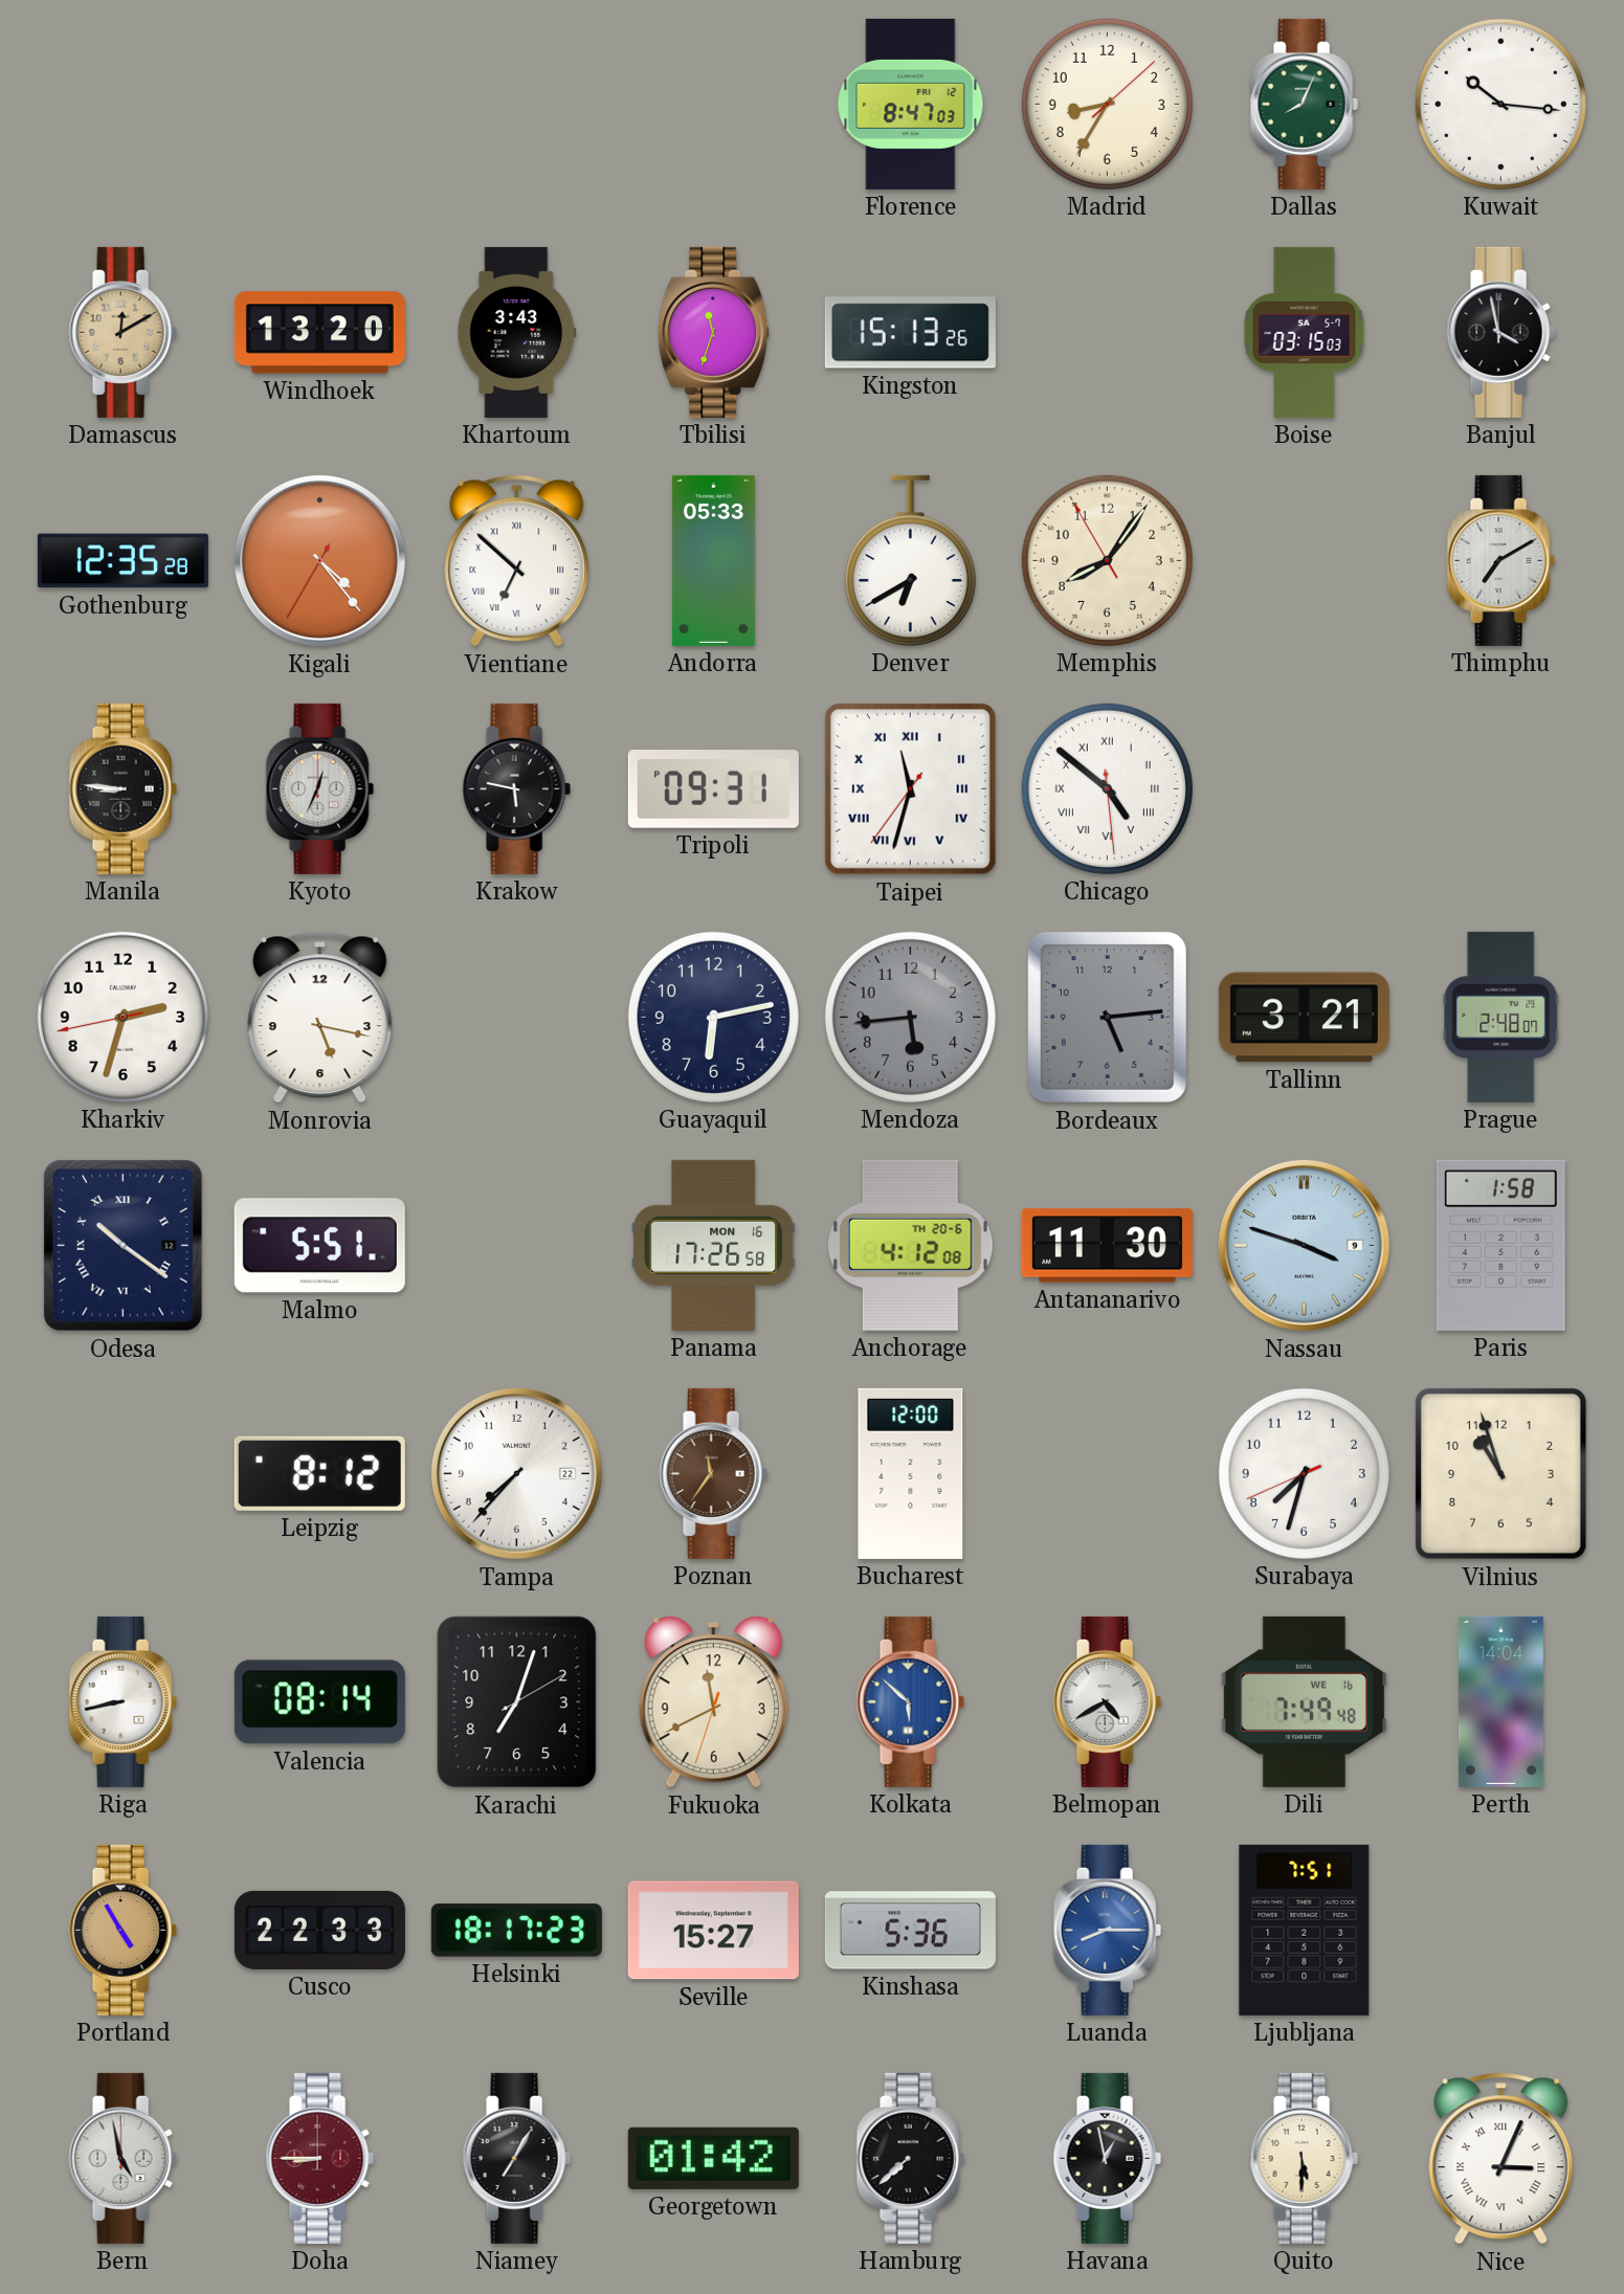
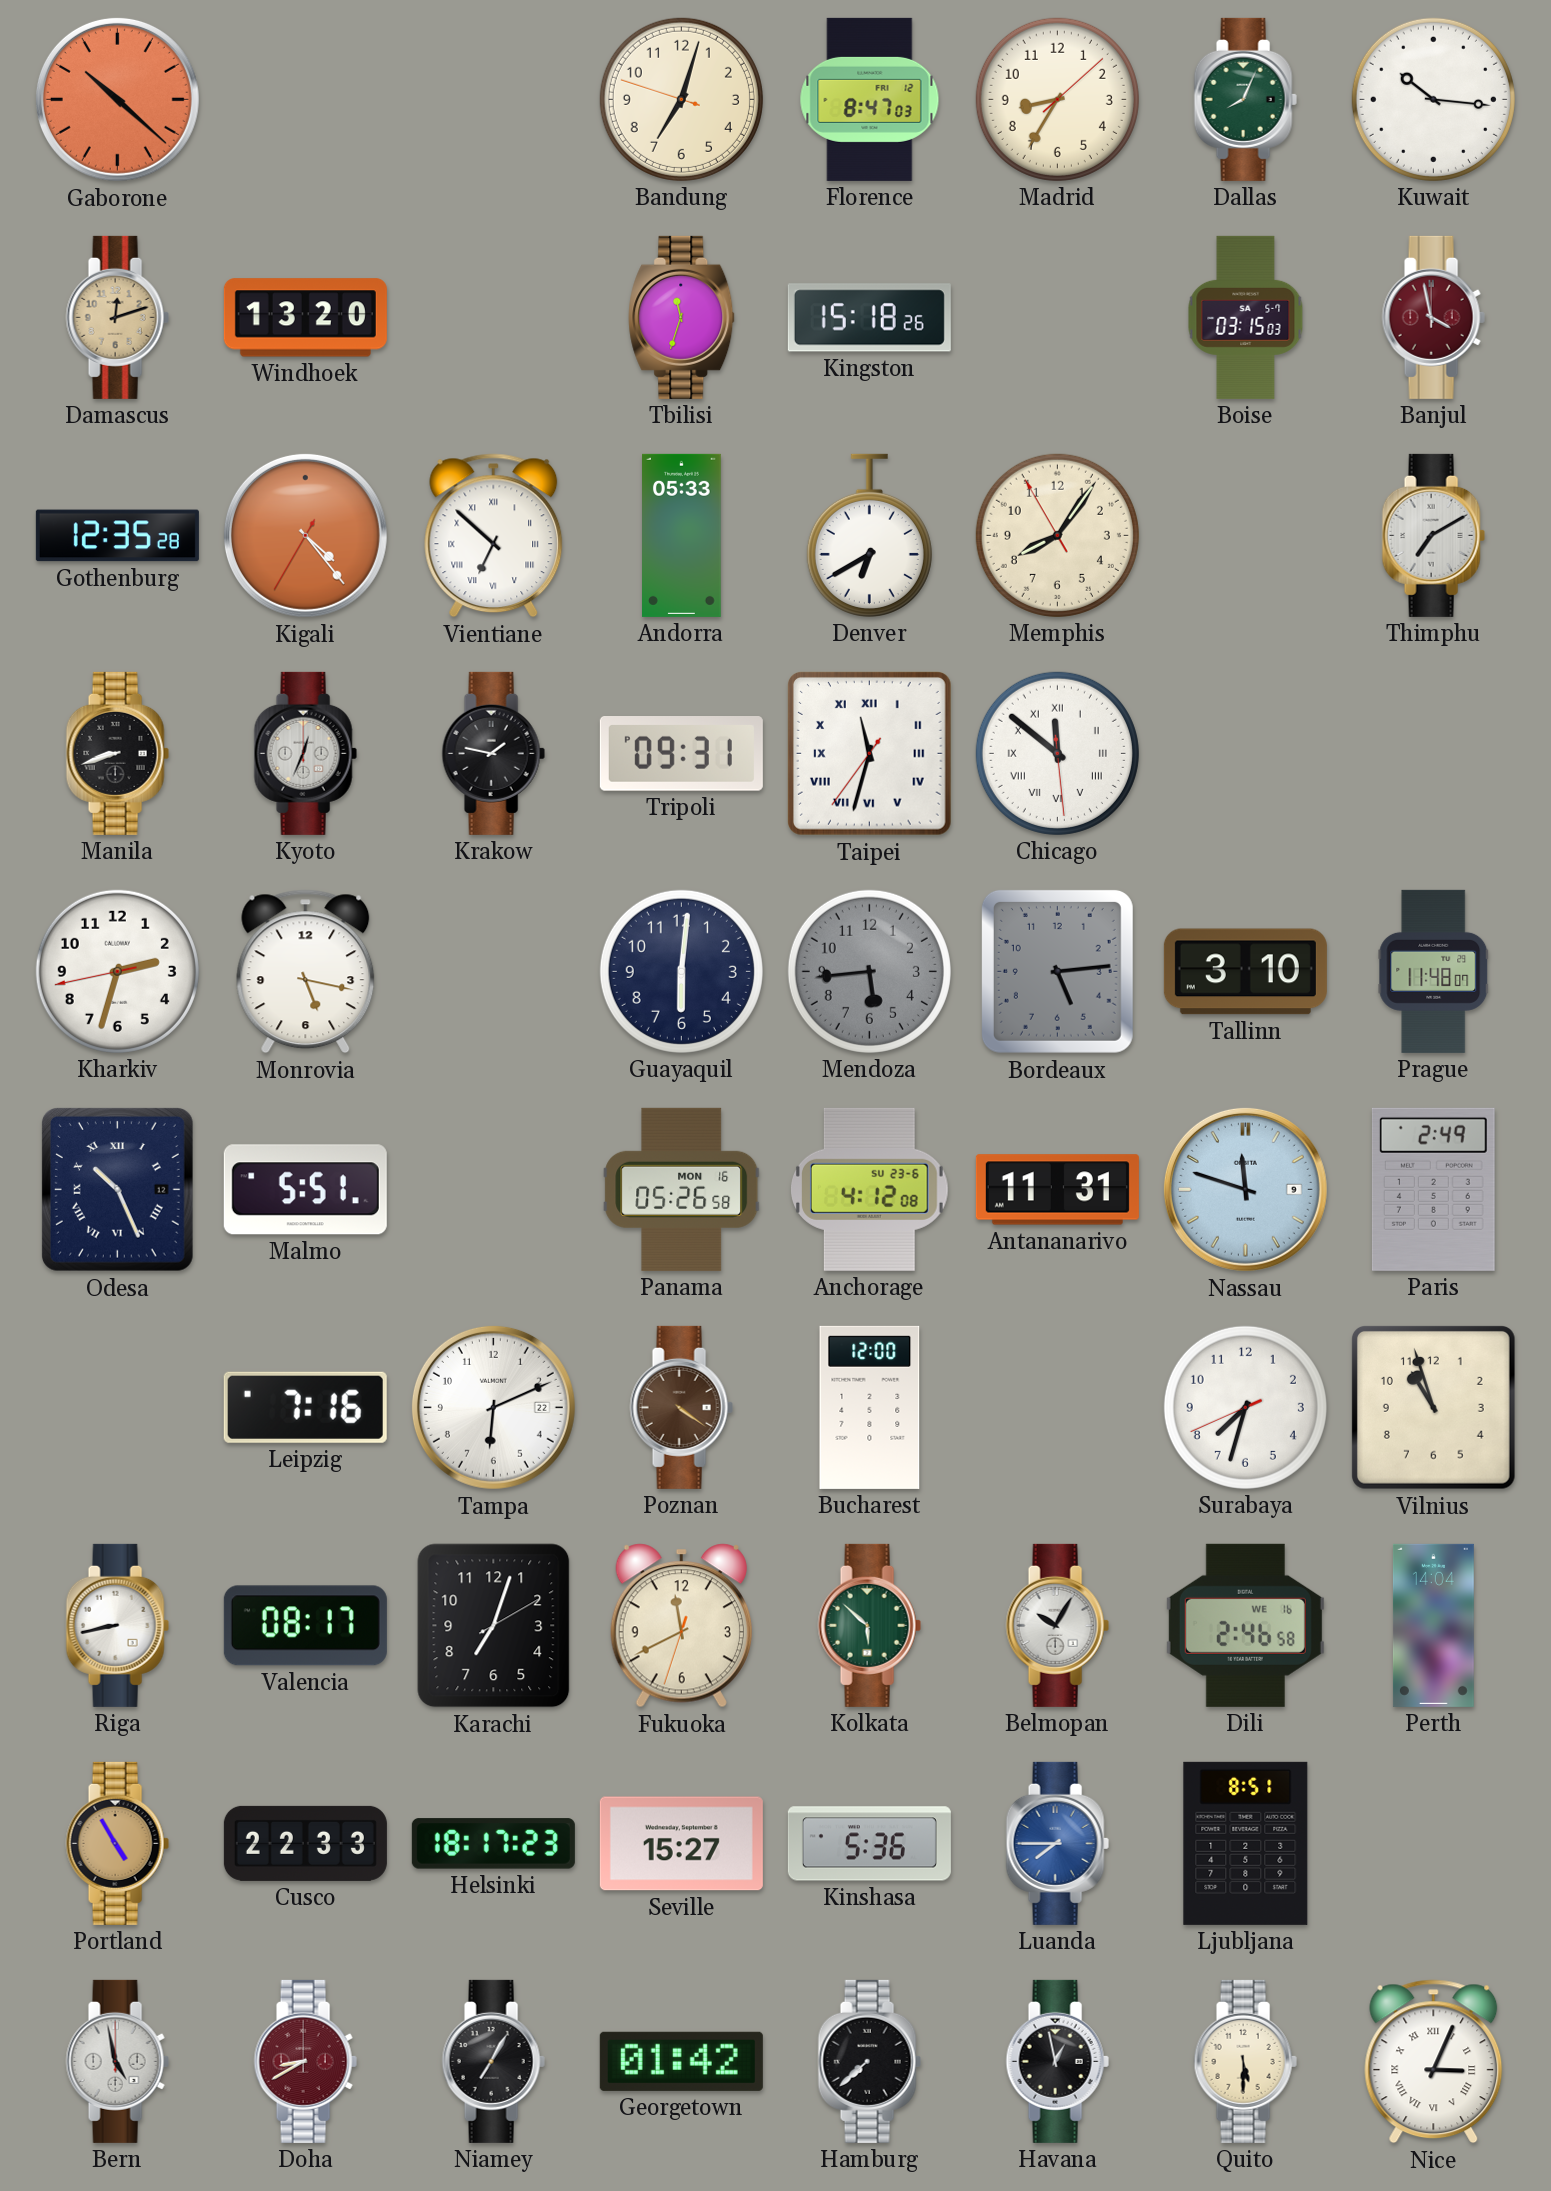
Gaborone: none -> 10:22
Bandung: none -> 7:02
Damascus: 12:10 -> 12:12
Khartoum: 3:43 -> none
Kingston: 15:13 -> 15:18
Banjul dial: black -> burgundy
Manila: 8:46 -> 8:42
Krakow: 5:47 -> 1:47
Chicago: 4:51 -> 11:51
Guayaquil: 6:13 -> 6:01
Tallinn: 3:21 -> 3:10
Prague: 2:48 -> 11:48
Odesa: 10:21 -> 10:26
Panama: 17:26 -> 05:26
Anchorage date: TH 20-6 -> SU 23-6
Antananarivo: 11:30 -> 11:31
Nassau: 3:48 -> 11:48
Paris: 1:58 -> 2:49
Leipzig: 8:12 -> 7:16
Tampa: 7:37 -> 6:11
Poznan: 11:36 -> 4:21
Valencia: 08:14 -> 08:17
Kolkata dial: blue -> green
Belmopan: 4:40 -> 10:05
Dili: 7:49 -> 2:46
Luanda: 8:15 -> 7:45
Ljubljana: 7:51 -> 8:51
Doha: 8:45 -> 8:40
